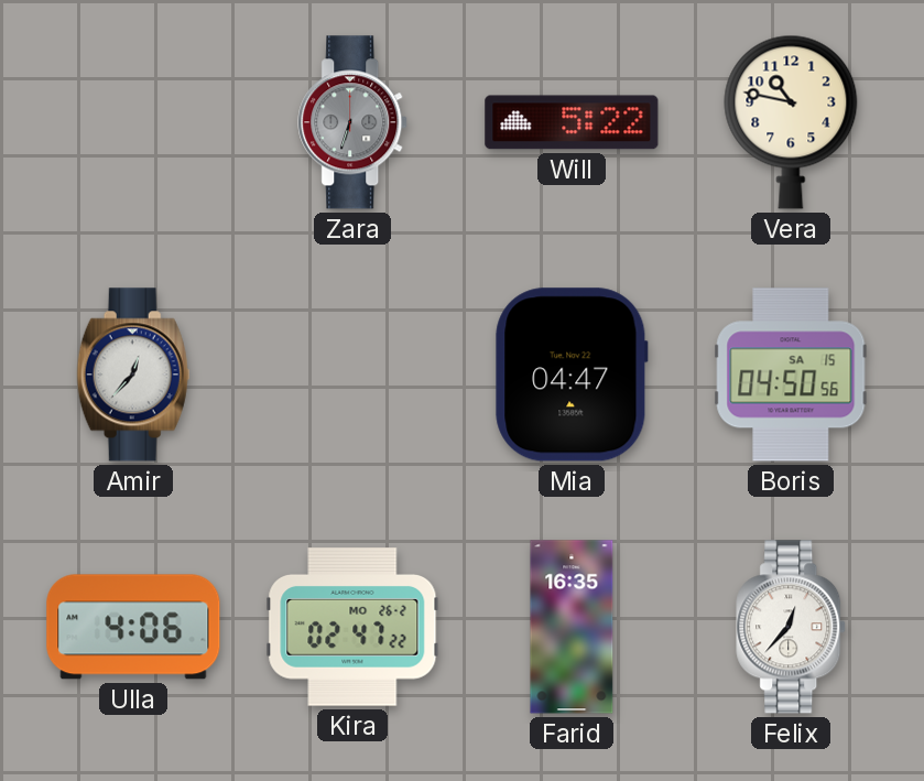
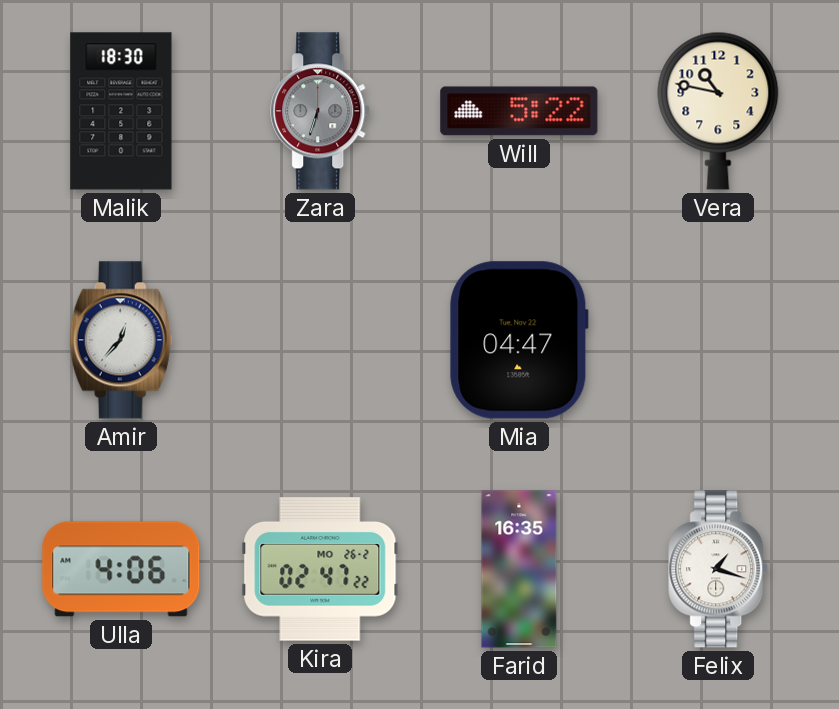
Malik: none -> 18:30
Boris: 04:50 -> none
Felix: 12:37 -> 1:18
